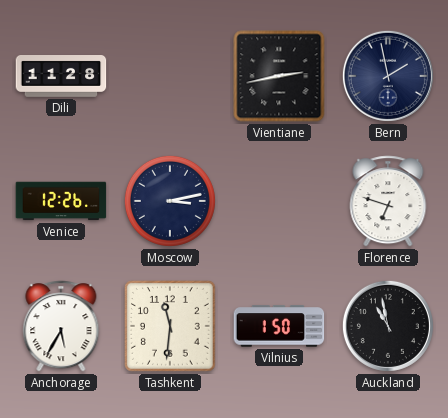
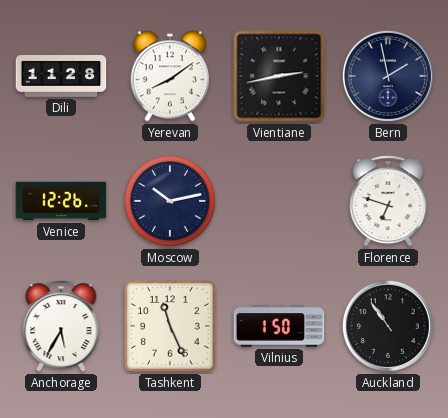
Yerevan: none -> 8:09
Moscow: 3:13 -> 10:13
Tashkent: 11:31 -> 11:26
Auckland: 10:58 -> 10:54
